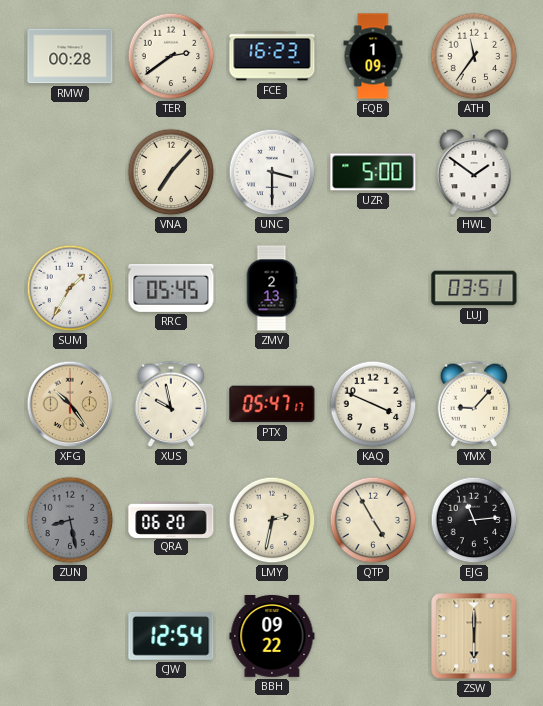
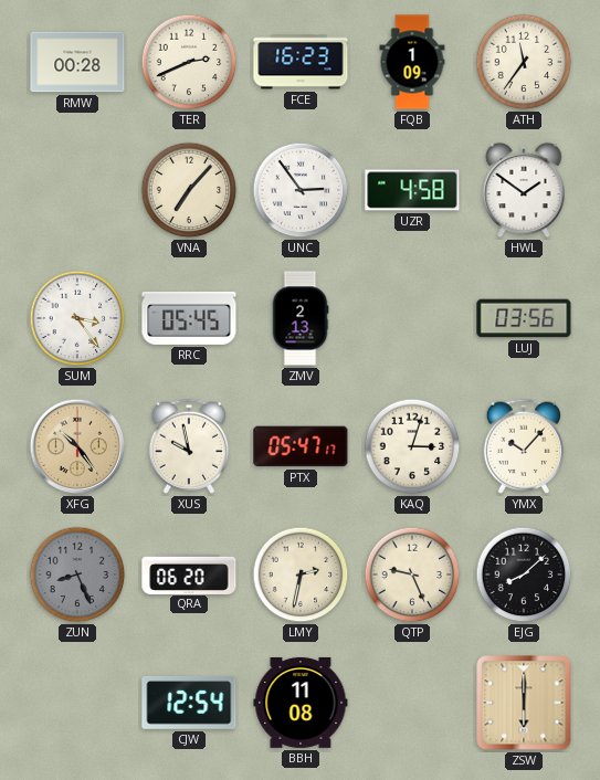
TER: 2:39 -> 2:41
UNC: 3:30 -> 2:54
UZR: 5:00 -> 4:58
SUM: 1:35 -> 3:24
LUJ: 03:51 -> 03:56
KAQ: 3:49 -> 3:03
YMX: 9:07 -> 10:07
ZUN: 8:28 -> 8:26
QTP: 4:55 -> 9:26
EJG: 11:14 -> 8:08
BBH: 09:22 -> 11:08
